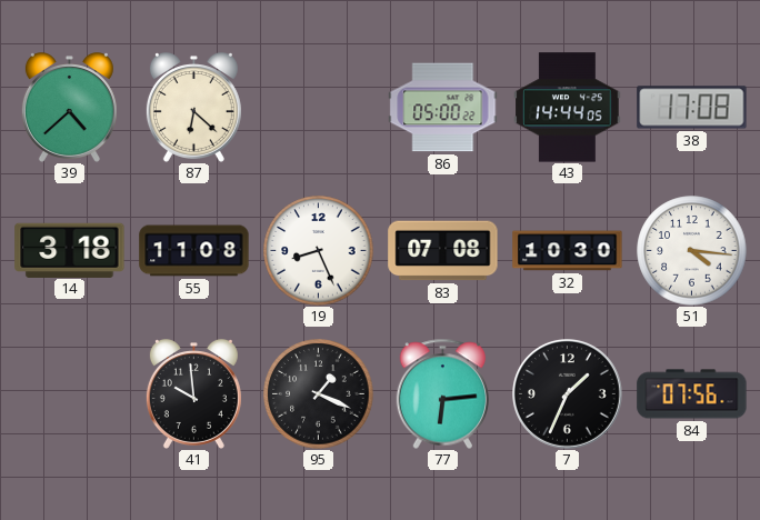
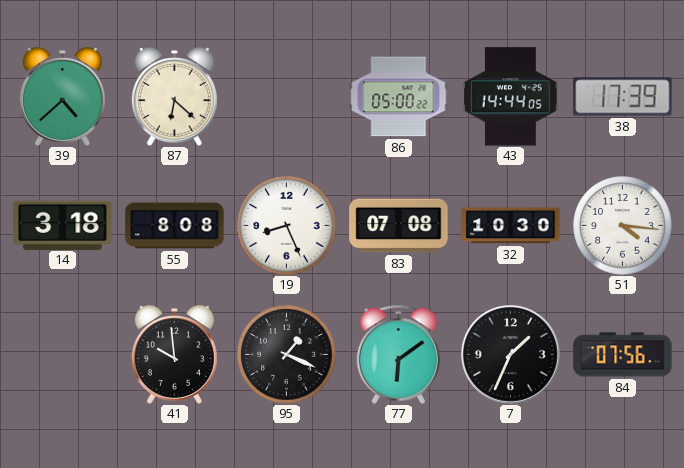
38: 17:08 -> 17:39
55: 11:08 -> 8:08
77: 6:14 -> 6:09
